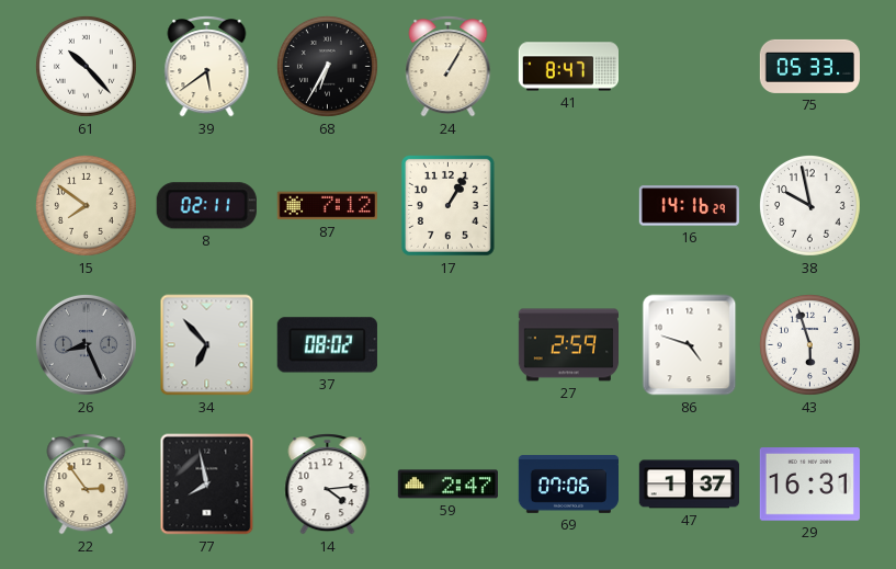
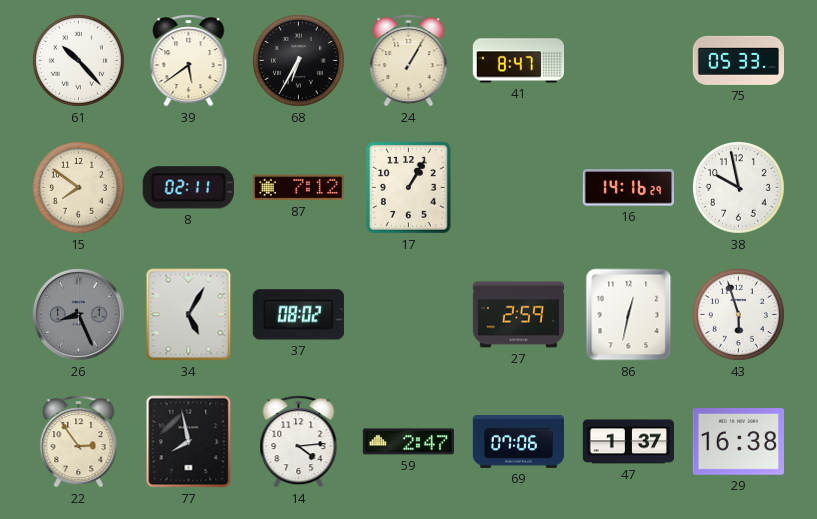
34: 6:53 -> 5:05
86: 4:48 -> 12:32
29: 16:31 -> 16:38
